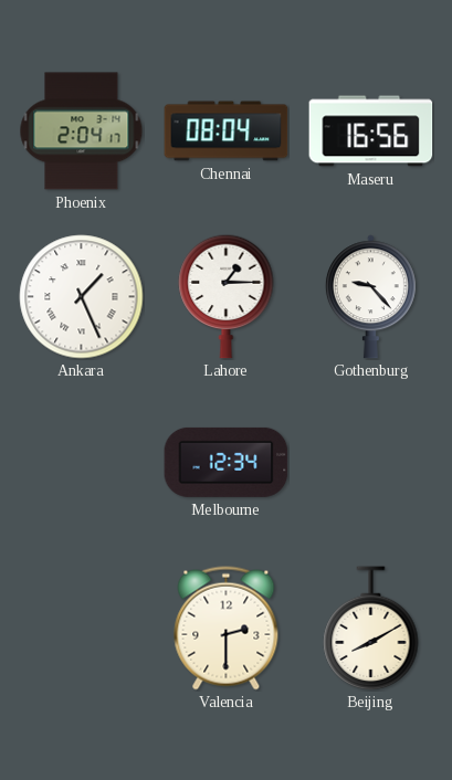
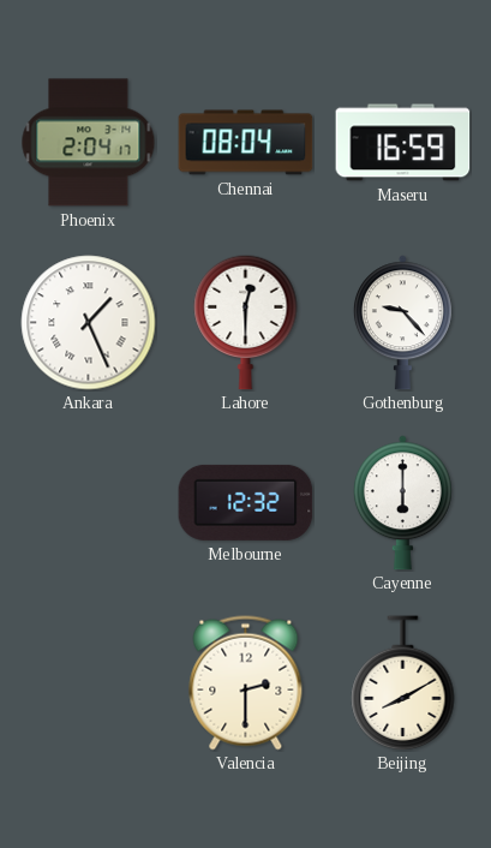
Maseru: 16:56 -> 16:59
Lahore: 1:15 -> 12:30
Melbourne: 12:34 -> 12:32
Cayenne: none -> 6:00
